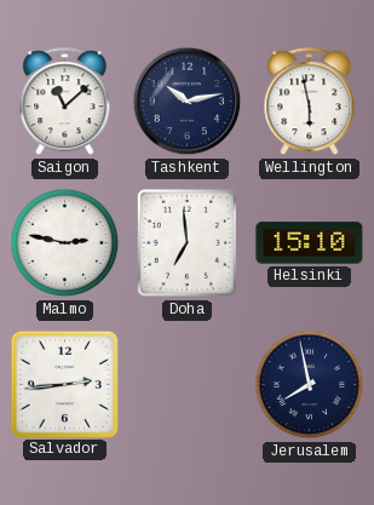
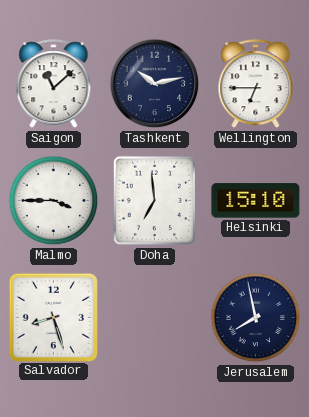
Wellington: 5:58 -> 6:45
Malmo: 2:47 -> 3:45
Salvador: 2:44 -> 8:27
